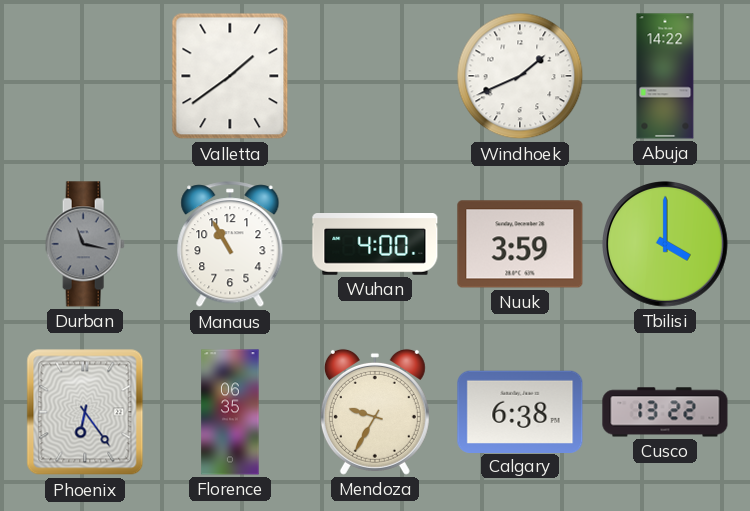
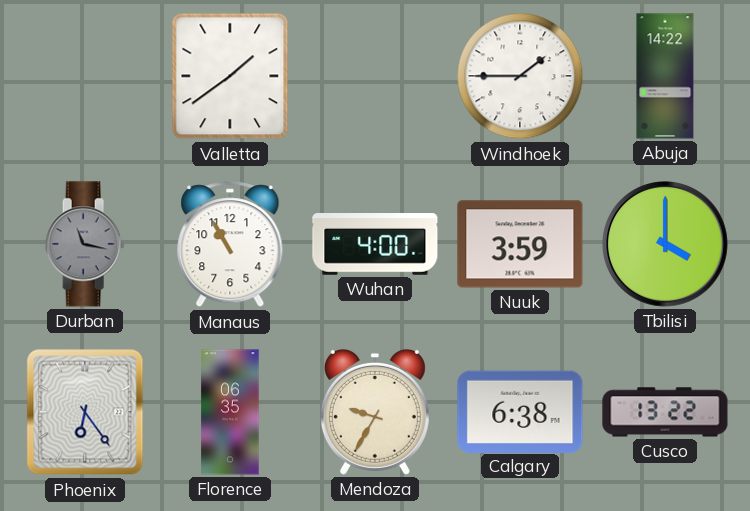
Windhoek: 1:41 -> 1:45
